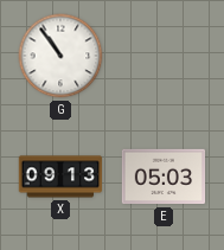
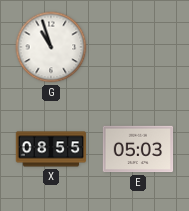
G: 10:54 -> 10:57
X: 09:13 -> 08:55
